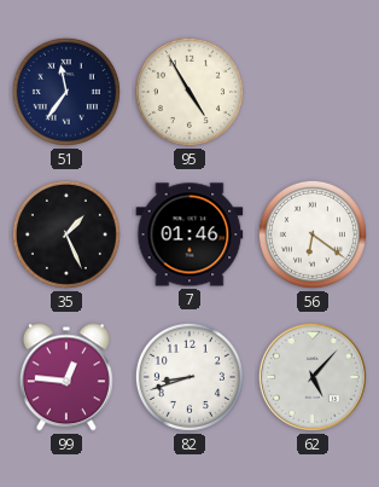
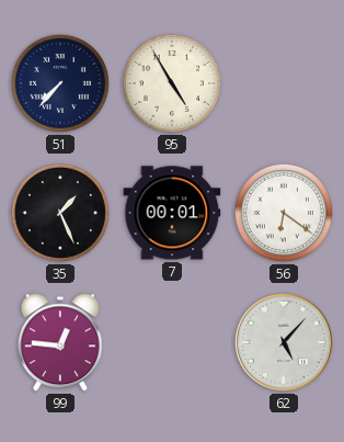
51: 11:36 -> 7:37
7: 01:46 -> 00:01
82: 8:42 -> none
